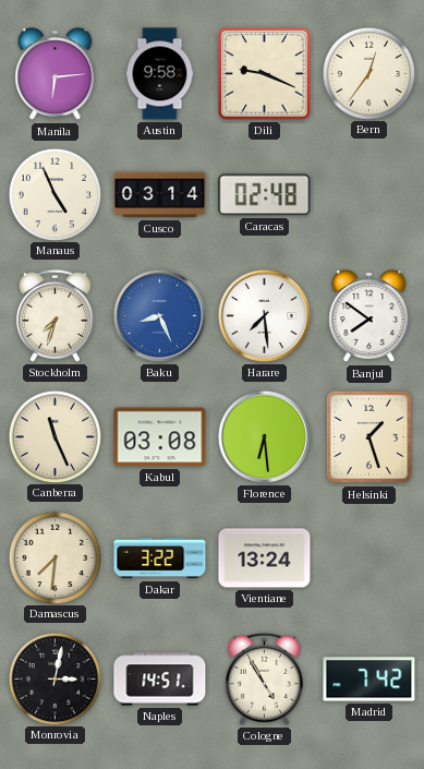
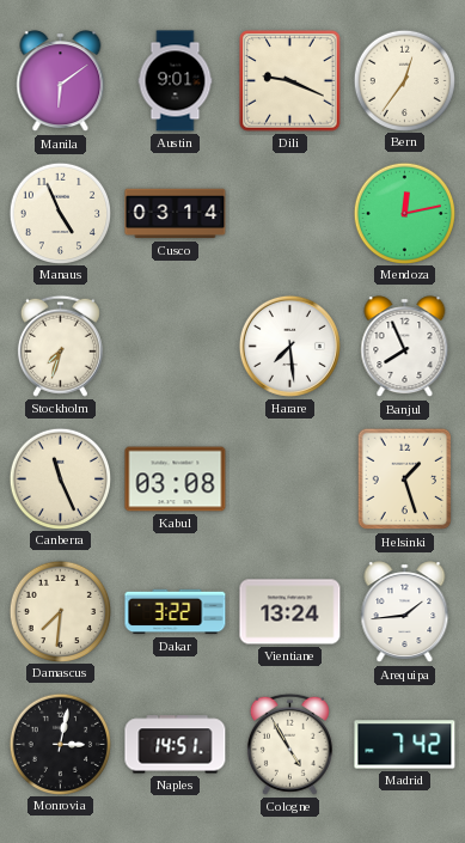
Manila: 6:14 -> 6:09
Austin: 9:58 -> 9:01
Caracas: 02:48 -> none
Mendoza: none -> 12:13
Baku: 8:26 -> none
Banjul: 7:51 -> 7:56
Florence: 6:29 -> none
Arequipa: none -> 1:44
